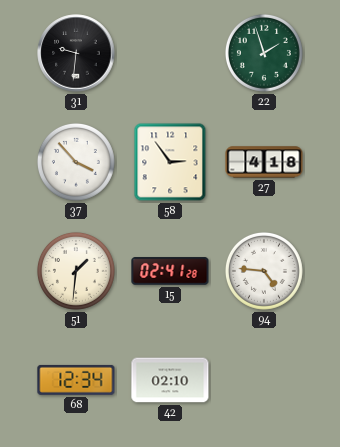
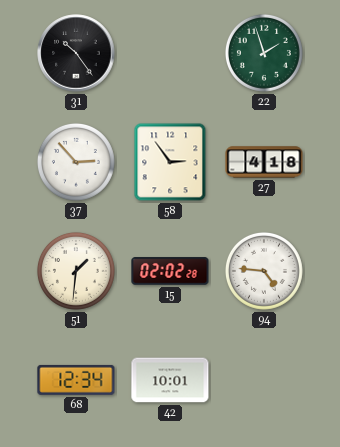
31: 9:31 -> 10:24
37: 3:53 -> 2:53
15: 02:41 -> 02:02
42: 02:10 -> 10:01
